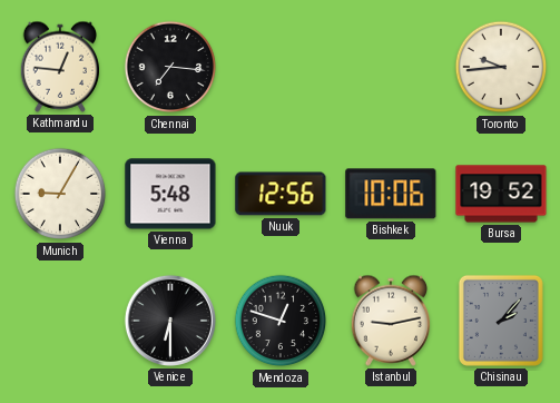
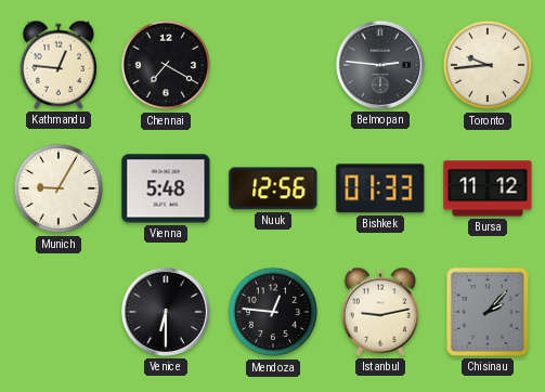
Chennai: 7:16 -> 7:20
Belmopan: none -> 2:46
Bishkek: 10:06 -> 01:33
Bursa: 19:52 -> 11:12
Mendoza: 12:48 -> 12:46
